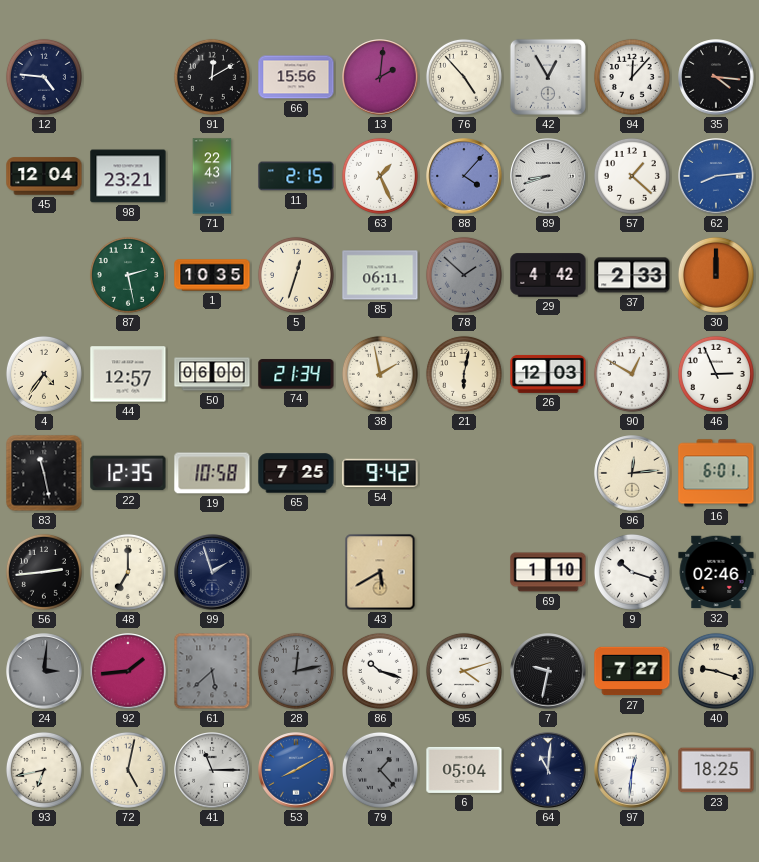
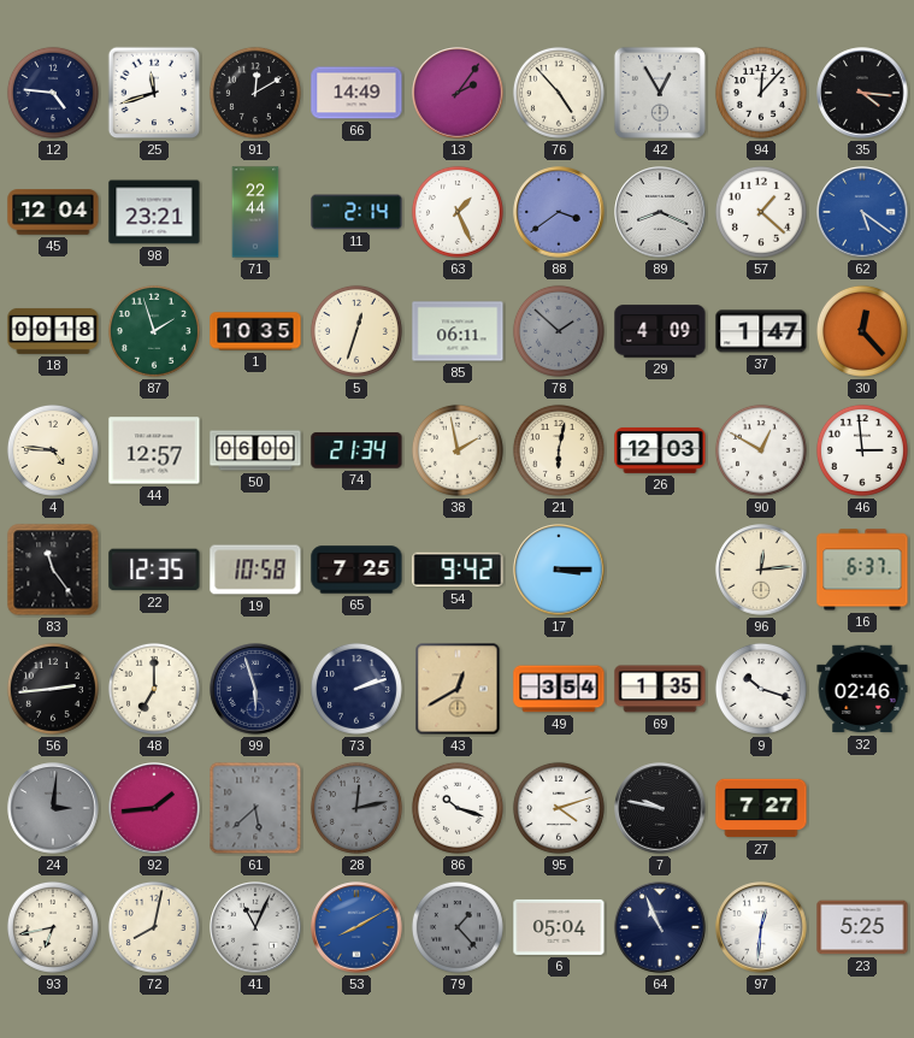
25: none -> 11:42
66: 15:56 -> 14:49
13: 2:01 -> 2:06
71: 22:43 -> 22:44
11: 2:15 -> 2:14
88: 4:07 -> 3:39
89: 8:42 -> 8:19
62: 8:14 -> 5:21
18: none -> 00:18
87: 2:28 -> 1:57
29: 4:42 -> 4:09
37: 2:33 -> 1:47
30: 12:00 -> 12:23
4: 4:36 -> 4:46
46: 2:56 -> 2:59
83: 11:28 -> 11:24
17: none -> 3:15
16: 6:01 -> 6:37
99: 1:57 -> 5:57
73: none -> 2:12
43: 5:40 -> 12:40
49: none -> 3:54
69: 1:10 -> 1:35
7: 9:32 -> 9:47
40: 9:18 -> none
72: 5:02 -> 8:02
41: 11:15 -> 11:04
64: 11:01 -> 10:56
23: 18:25 -> 5:25
